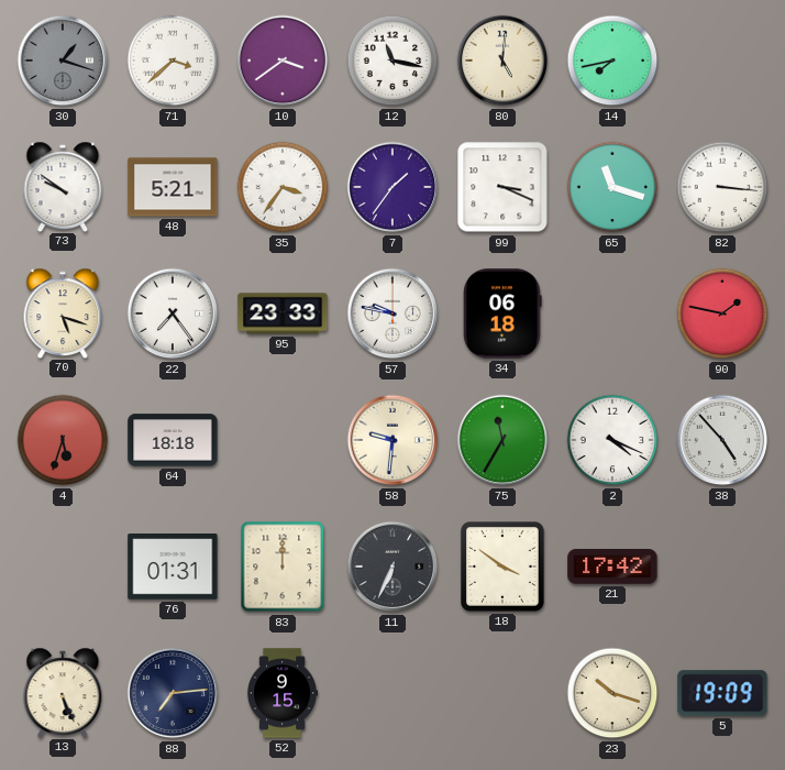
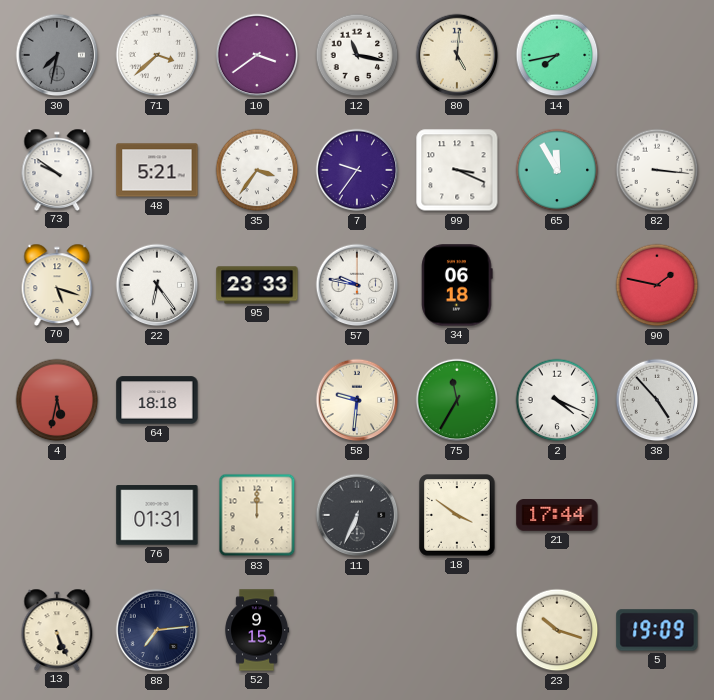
30: 1:18 -> 7:32
7: 1:36 -> 9:36
65: 11:18 -> 11:55
22: 7:24 -> 6:24
4: 5:33 -> 5:32
21: 17:42 -> 17:44
